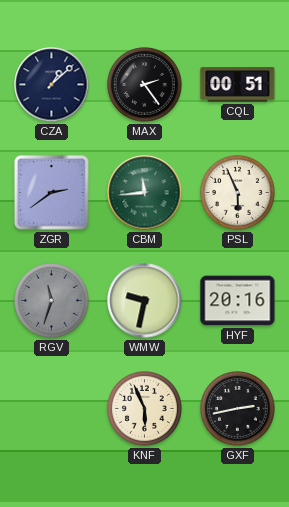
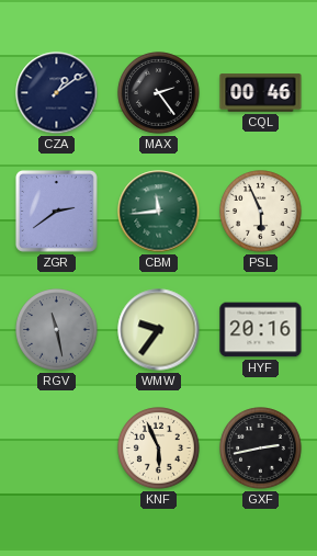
CZA: 1:08 -> 1:09
CQL: 00:51 -> 00:46
RGV: 11:33 -> 11:28
WMW: 9:32 -> 9:36
